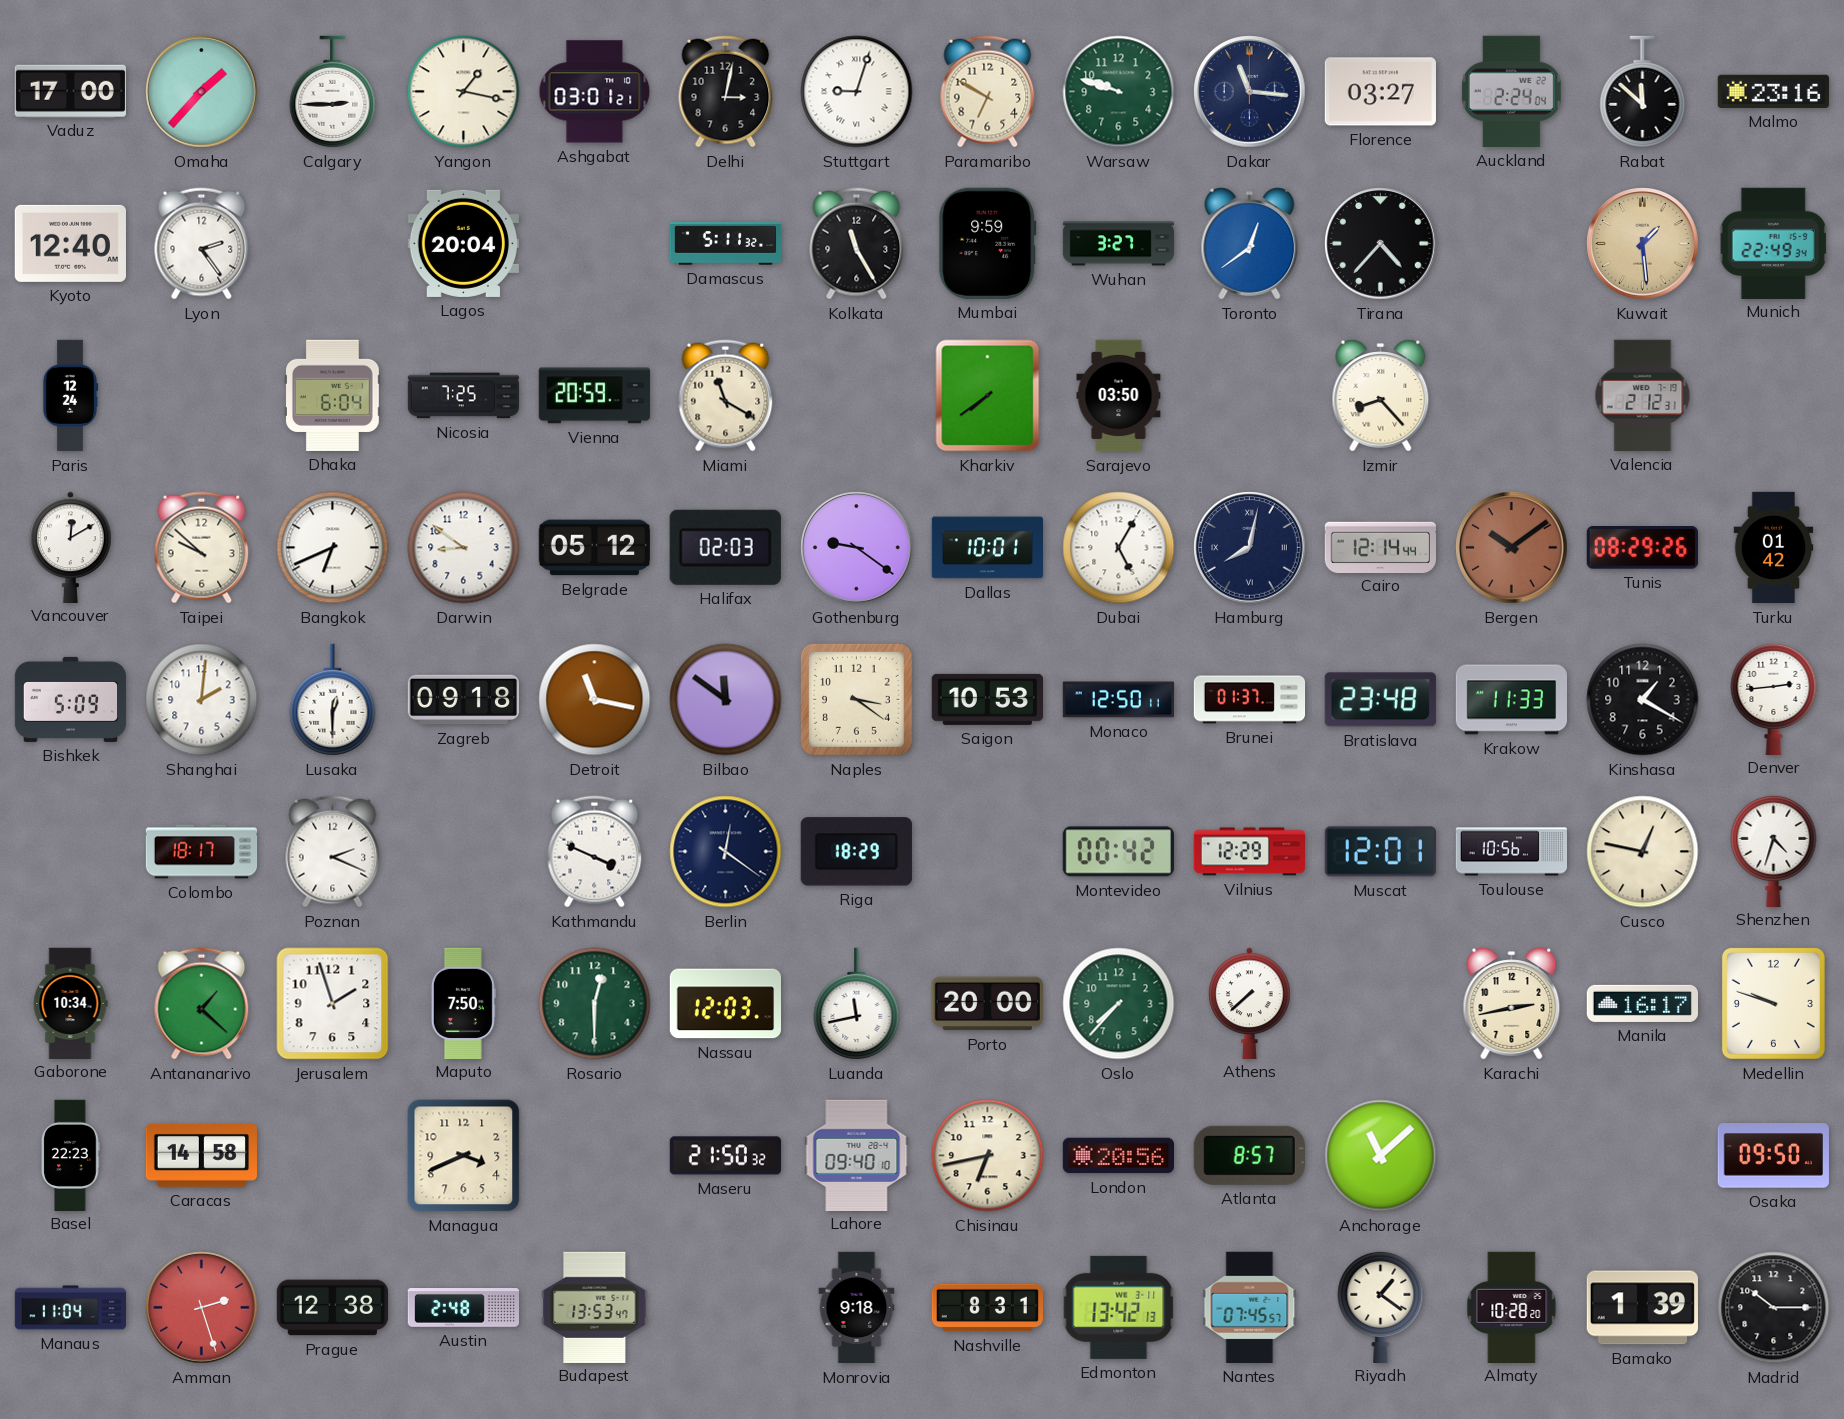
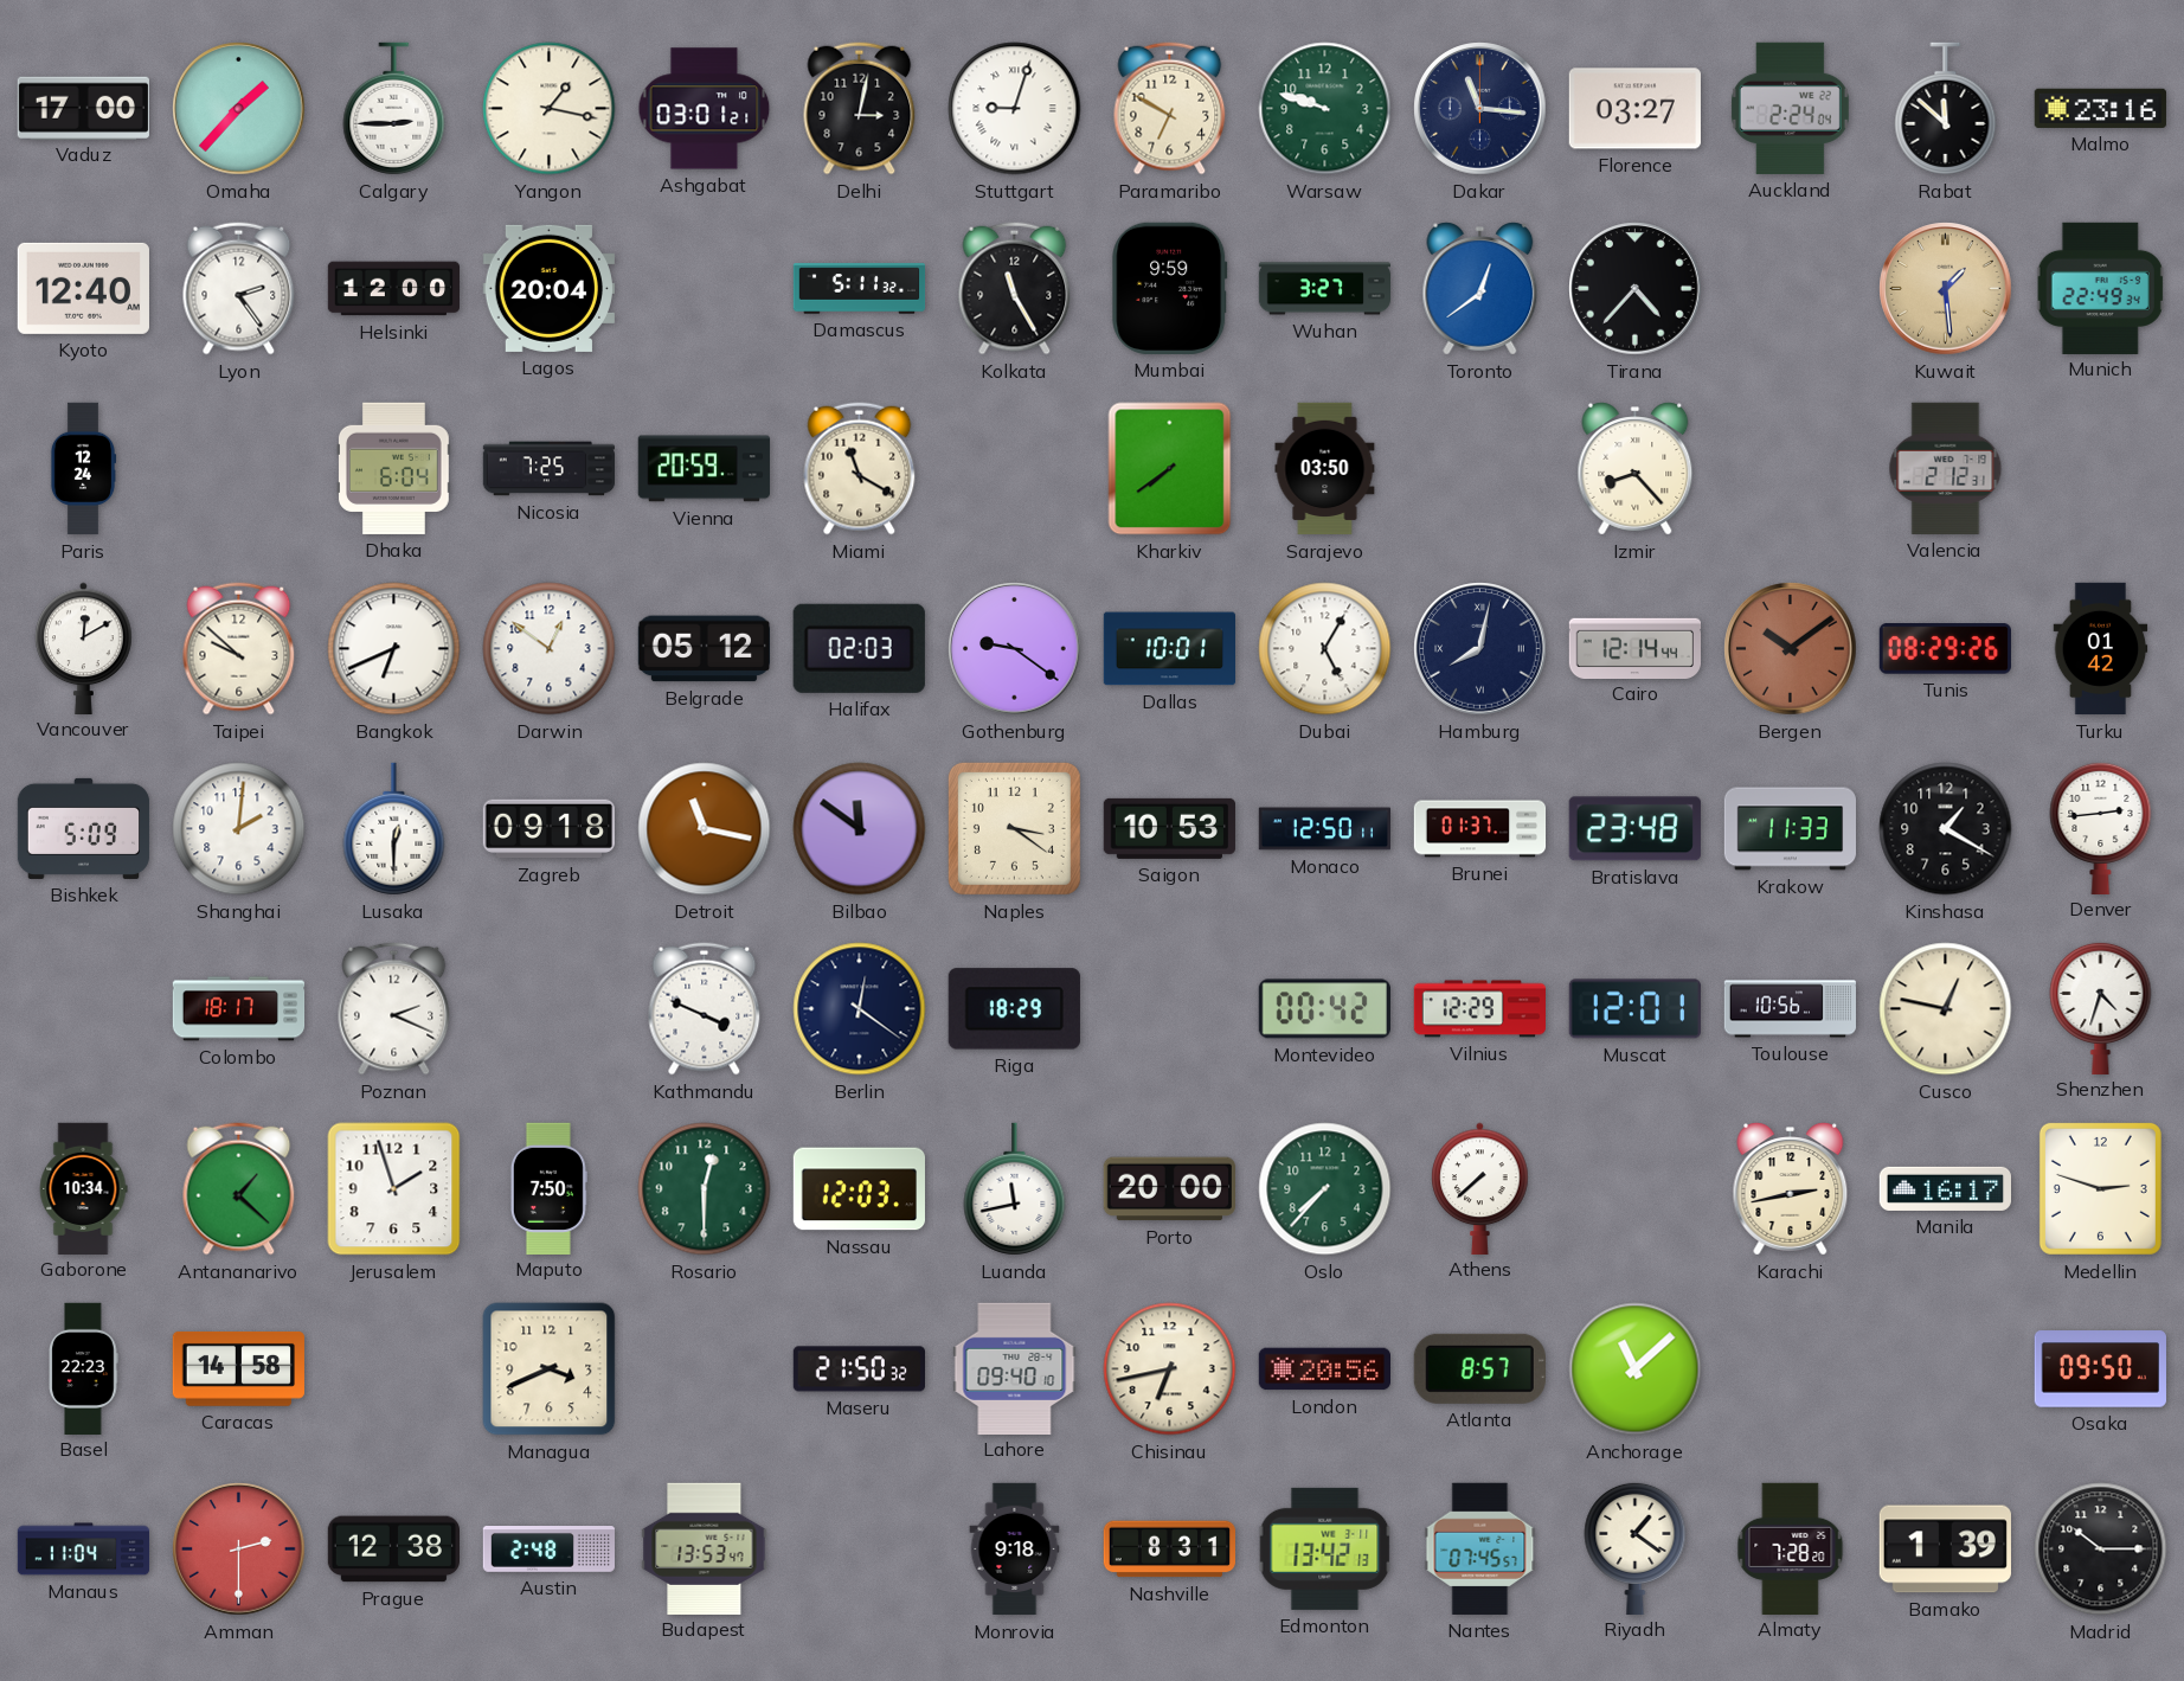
Helsinki: none -> 12:00
Darwin: 8:51 -> 12:51
Medellin: 9:48 -> 2:48
Amman: 2:27 -> 2:30
Almaty: 10:28 -> 7:28
